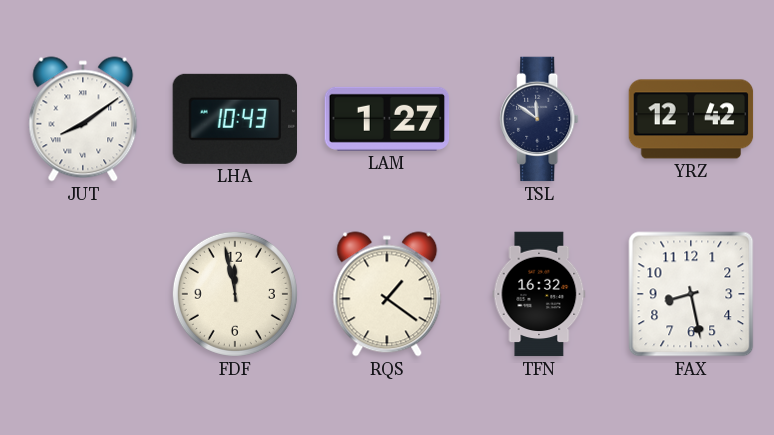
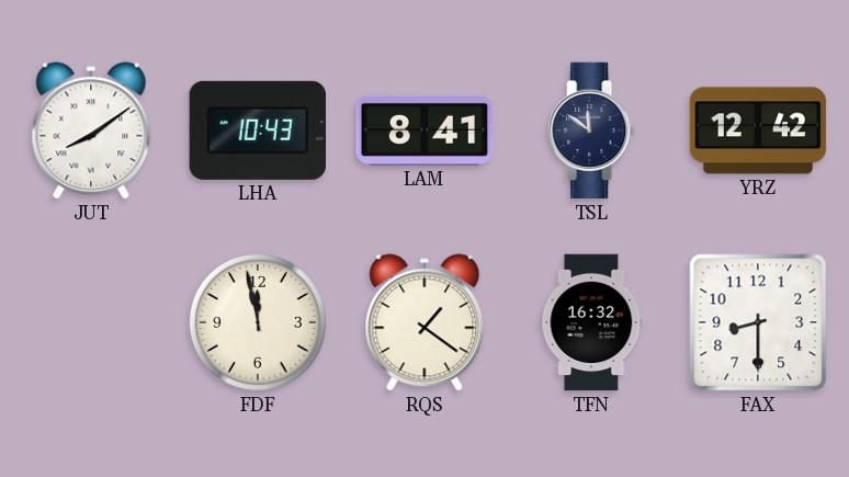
LAM: 1:27 -> 8:41
FAX: 8:28 -> 8:30
